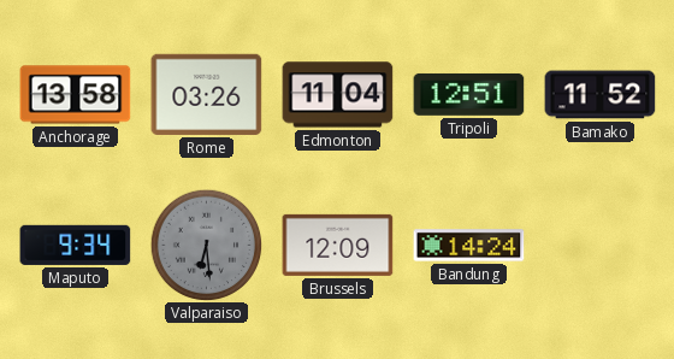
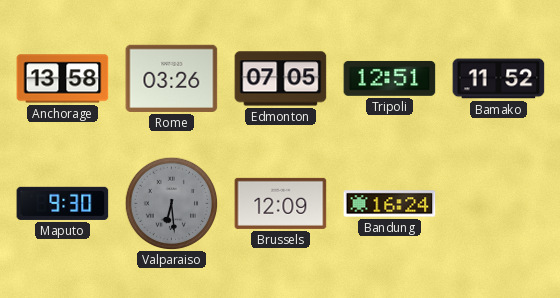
Edmonton: 11:04 -> 07:05
Maputo: 9:34 -> 9:30
Bandung: 14:24 -> 16:24
